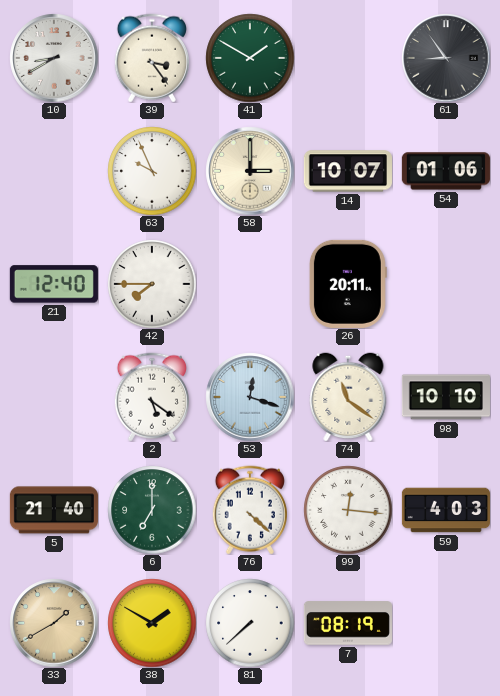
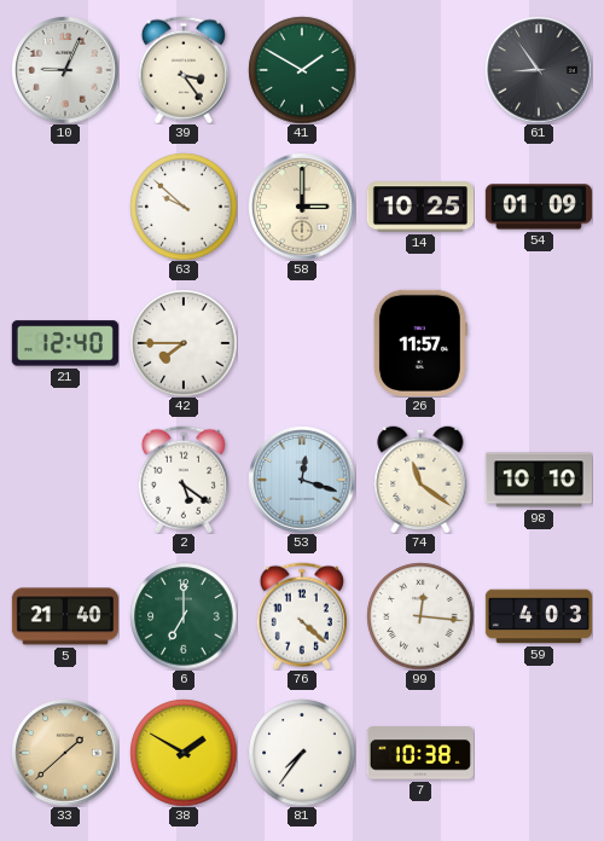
10: 8:40 -> 9:04
63: 9:56 -> 9:52
14: 10:07 -> 10:25
54: 01:06 -> 01:09
26: 20:11 -> 11:57
33: 1:40 -> 1:38
81: 7:38 -> 7:36
7: 08:19 -> 10:38
